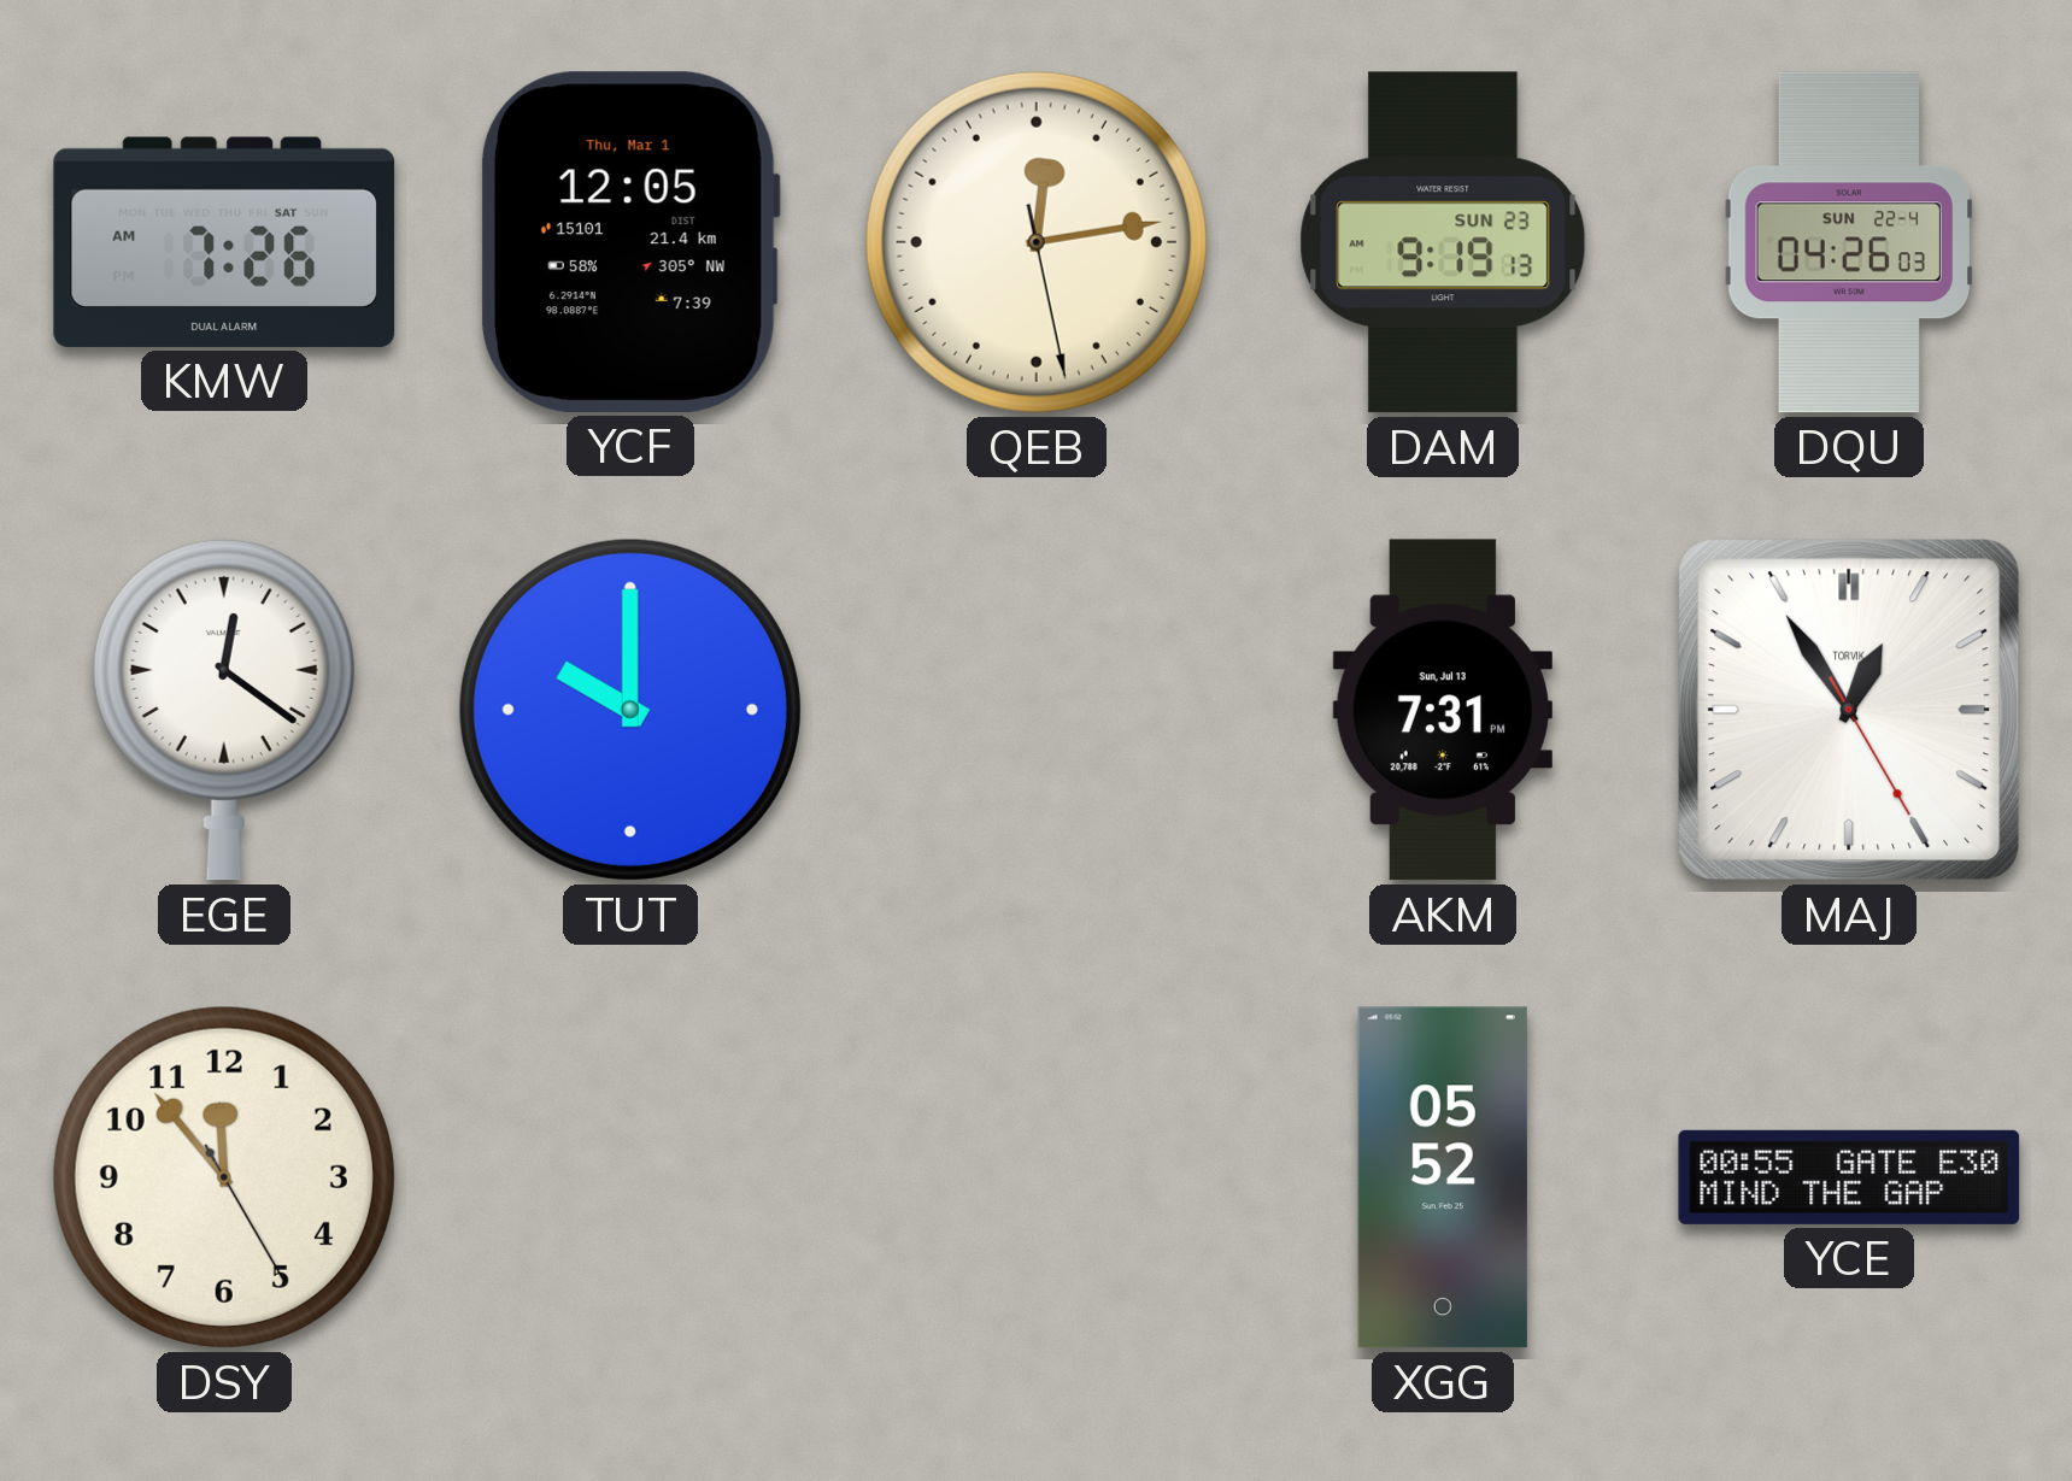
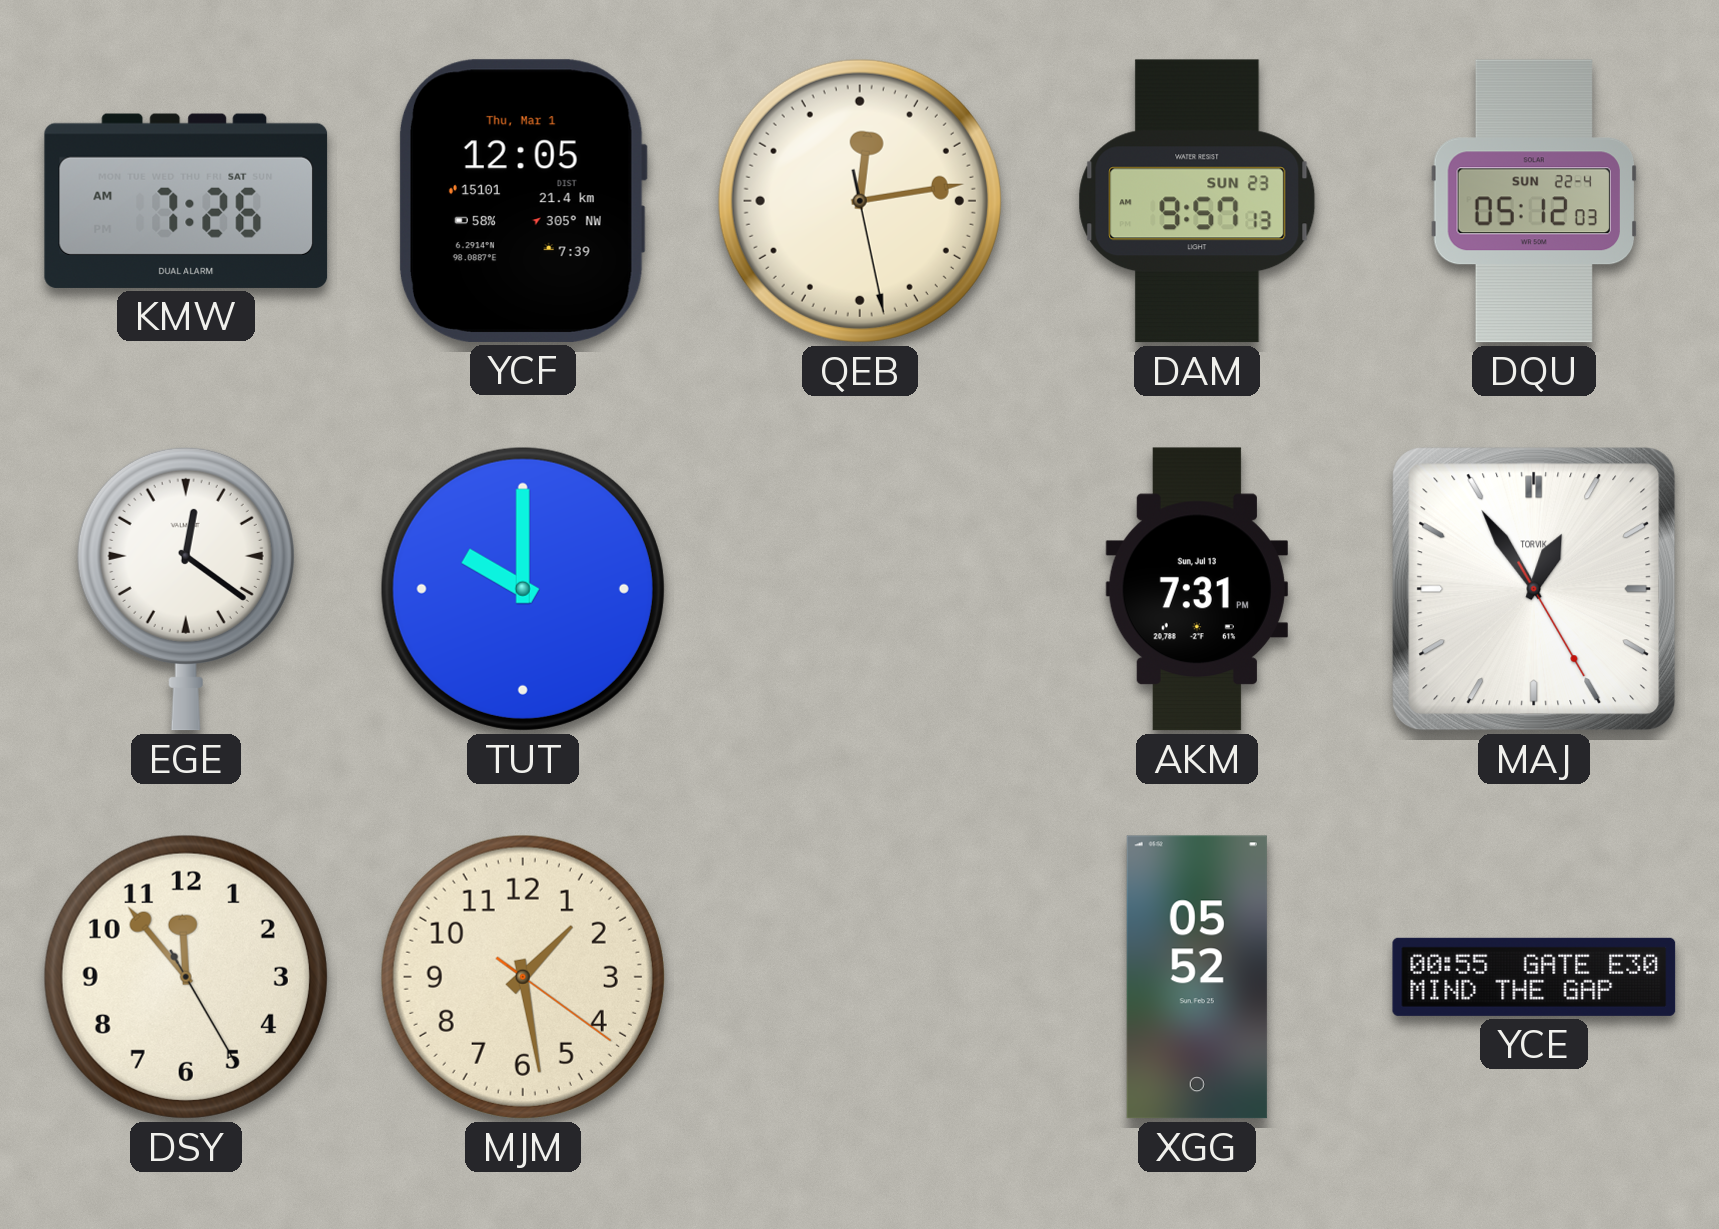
DAM: 9:19 -> 9:57
DQU: 04:26 -> 05:12
MJM: none -> 1:28
